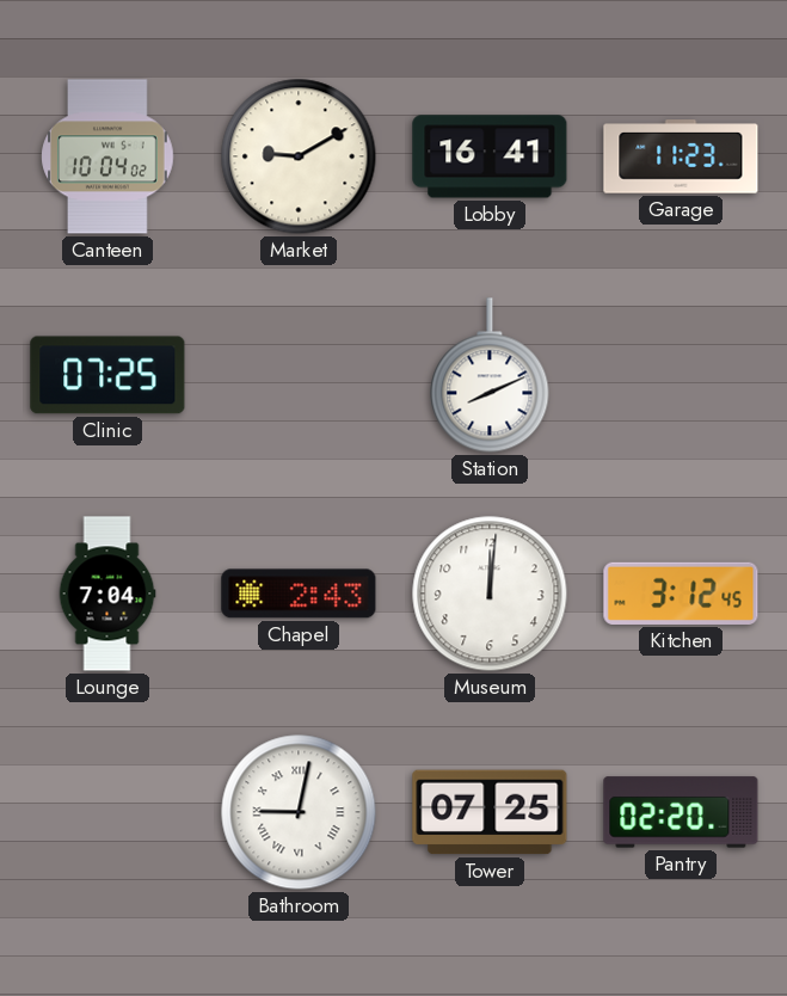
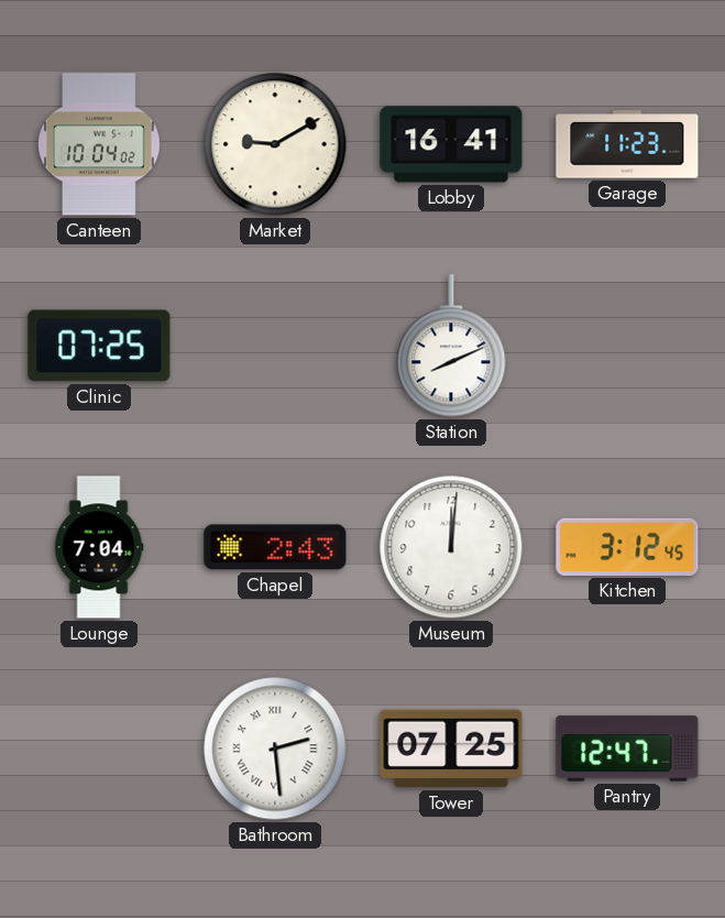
Bathroom: 9:02 -> 2:29
Pantry: 02:20 -> 12:47
